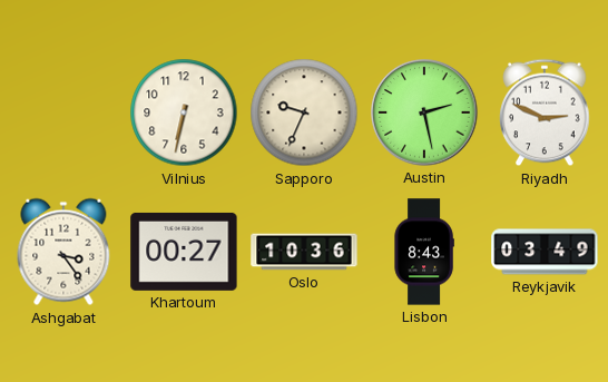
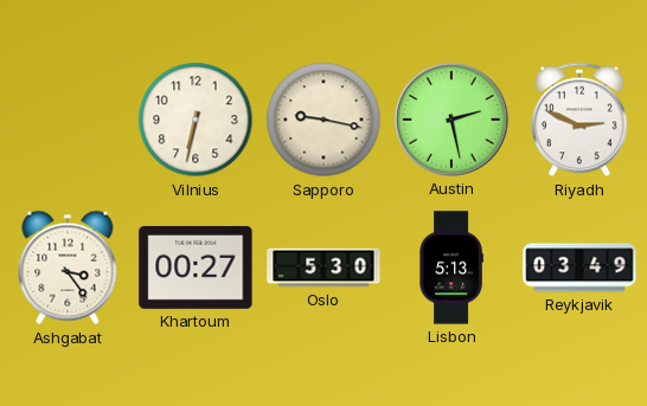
Sapporo: 9:34 -> 9:17
Oslo: 10:36 -> 5:30
Lisbon: 8:43 -> 5:13
